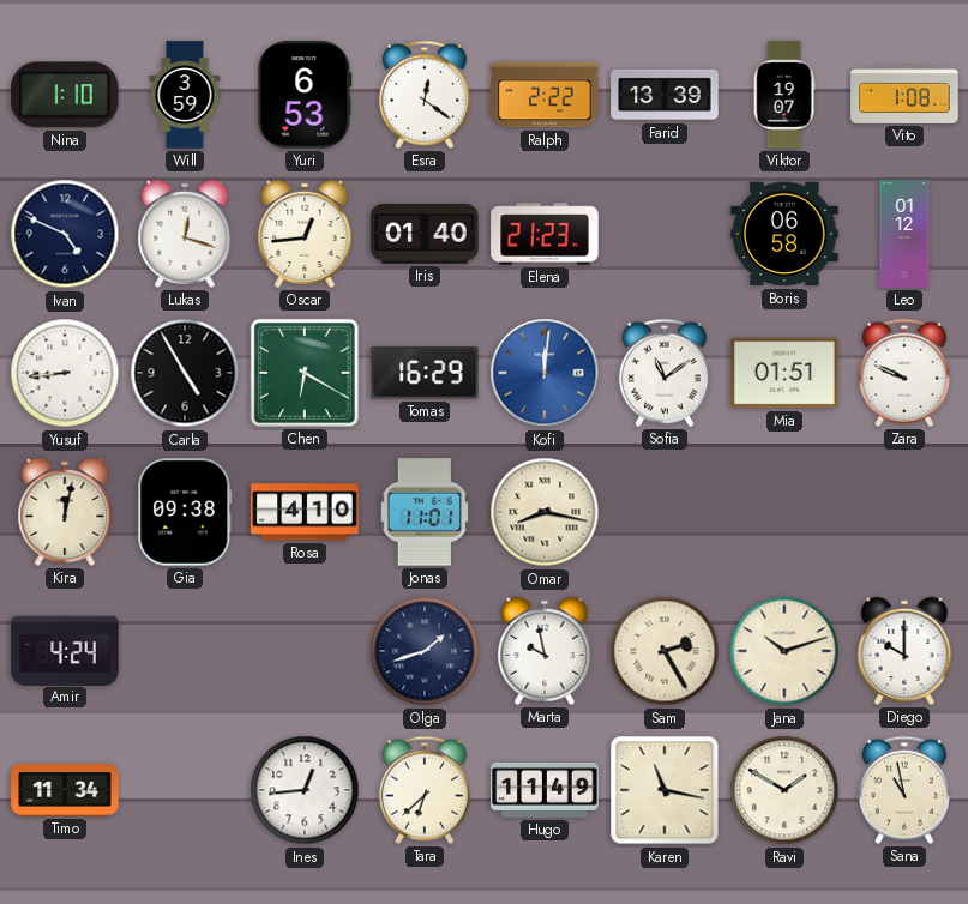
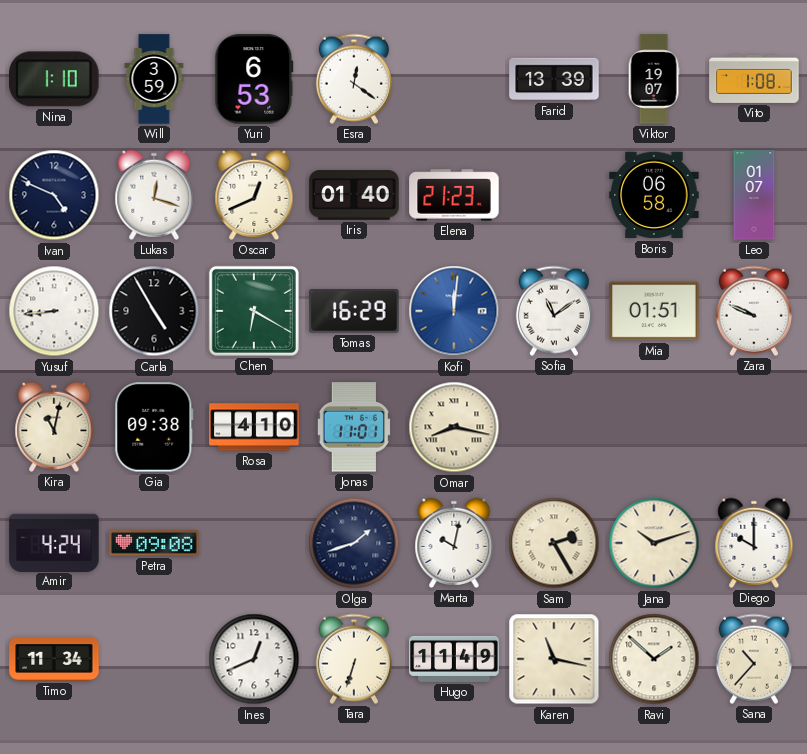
Ralph: 2:22 -> none
Oscar: 12:44 -> 12:41
Leo: 01:12 -> 01:07
Kira: 12:02 -> 11:02
Petra: none -> 09:08
Marta: 9:58 -> 10:02
Ines: 12:44 -> 12:41
Tara: 6:38 -> 6:33
Ravi: 1:50 -> 1:52
Sana: 10:58 -> 10:37
